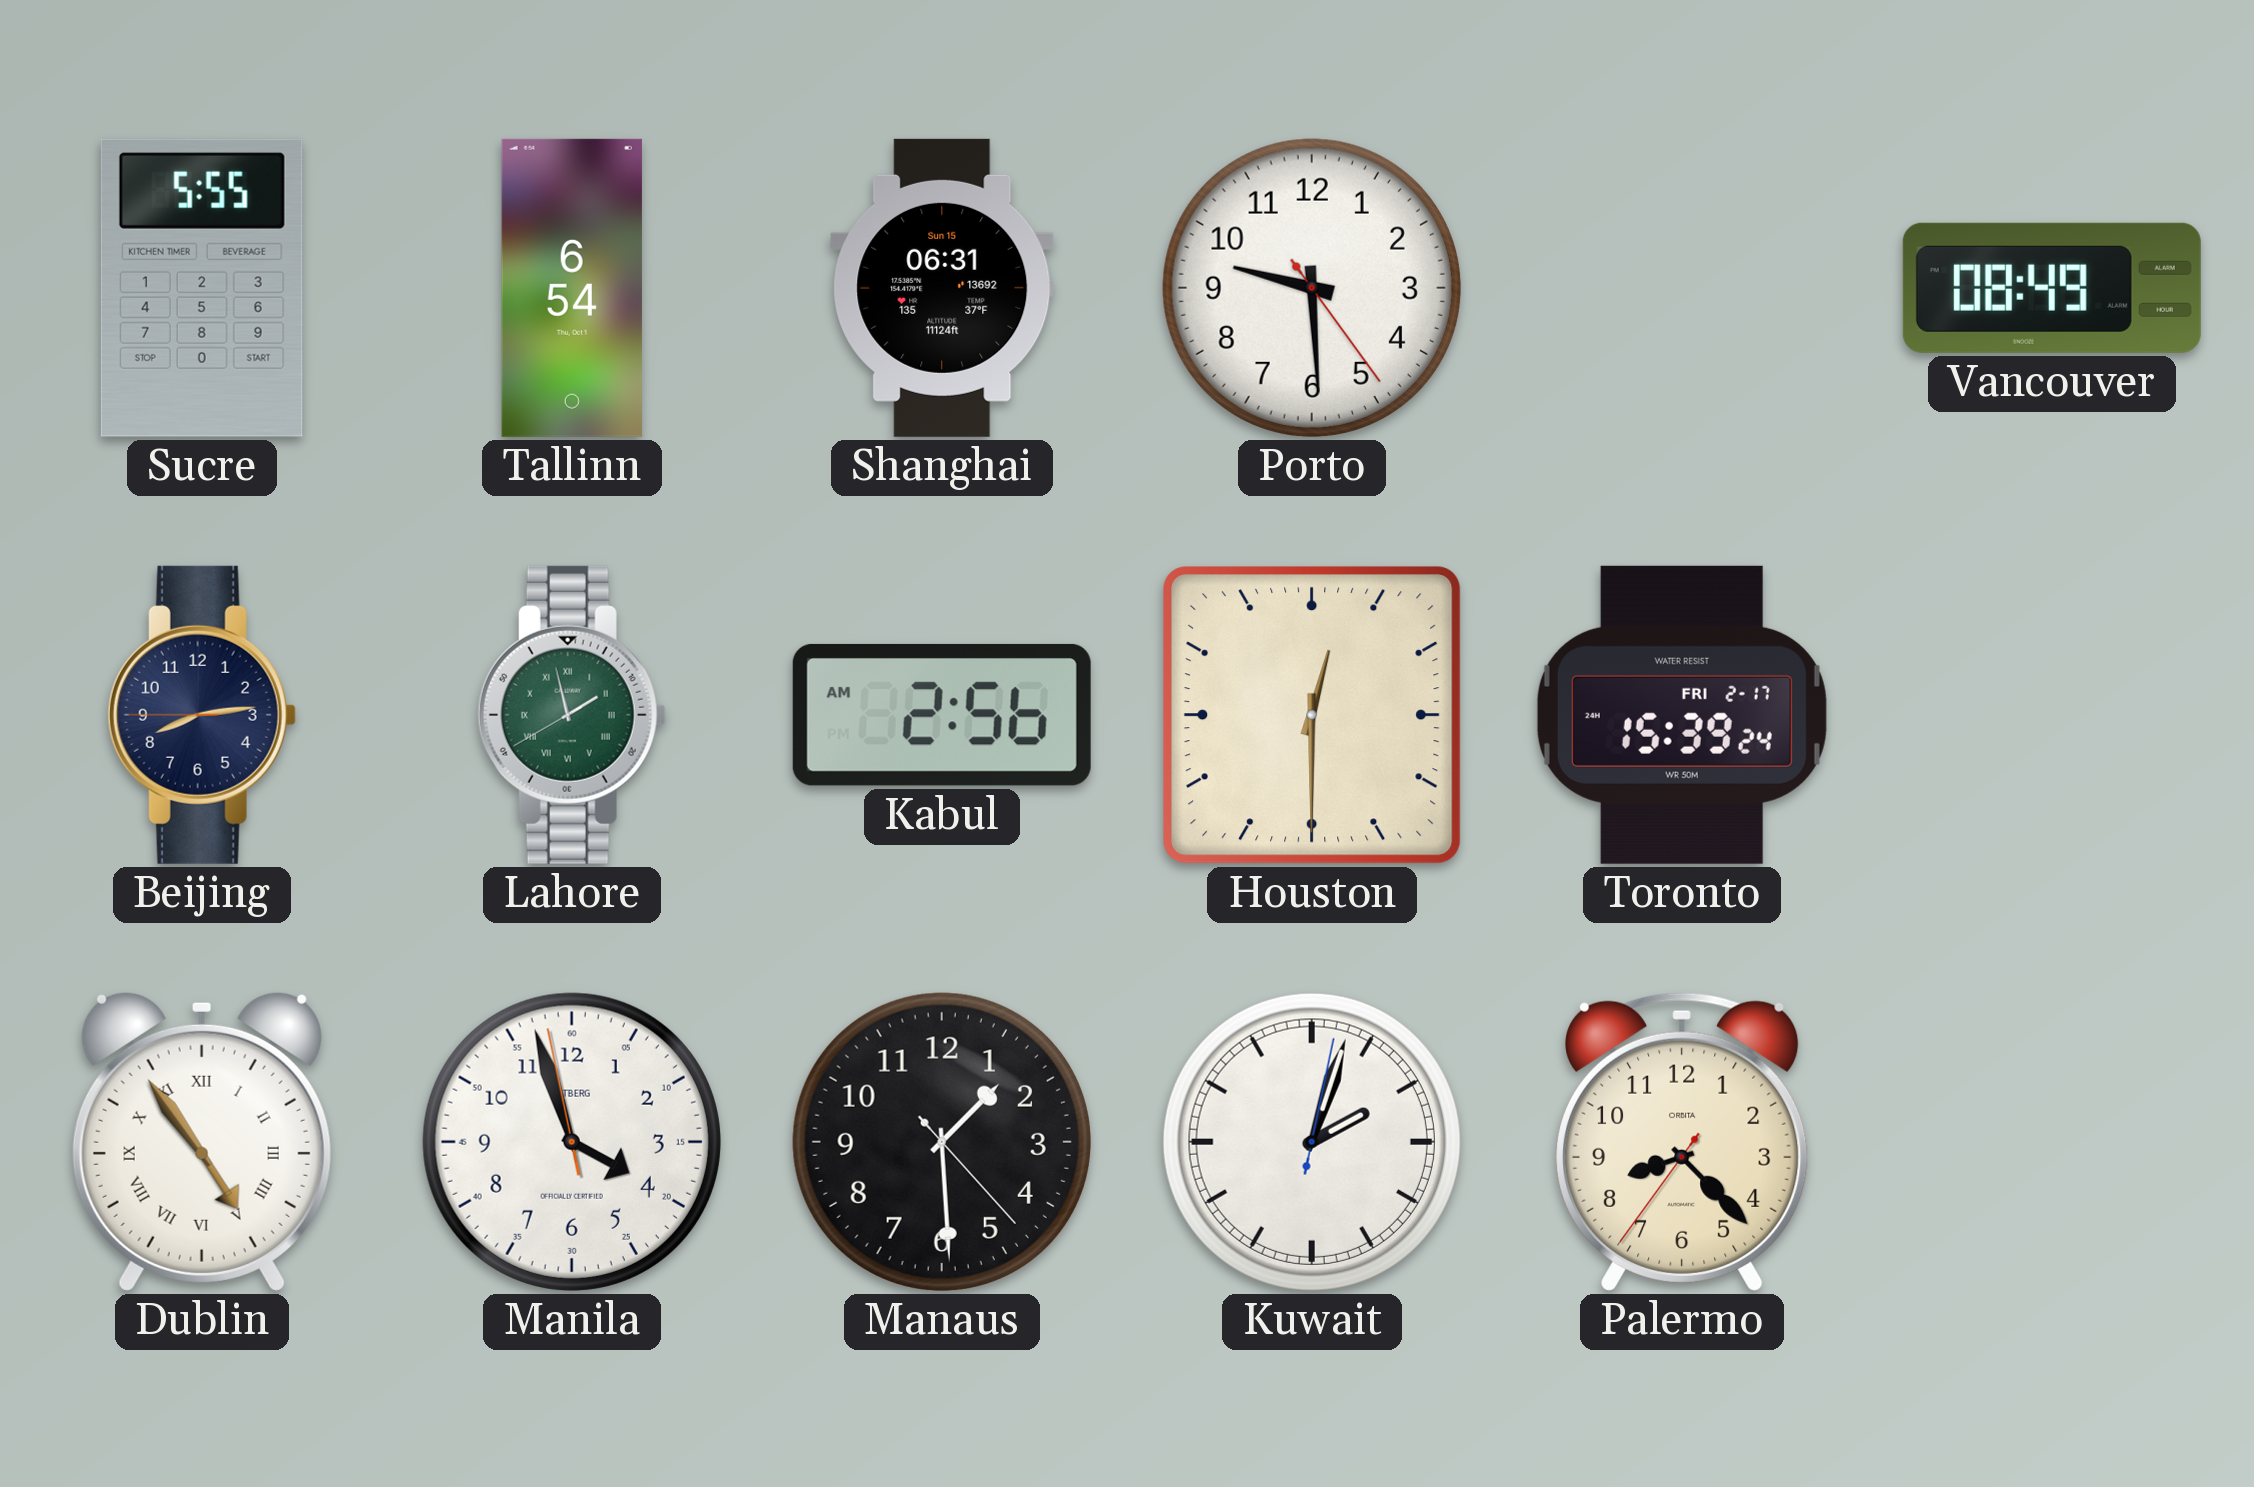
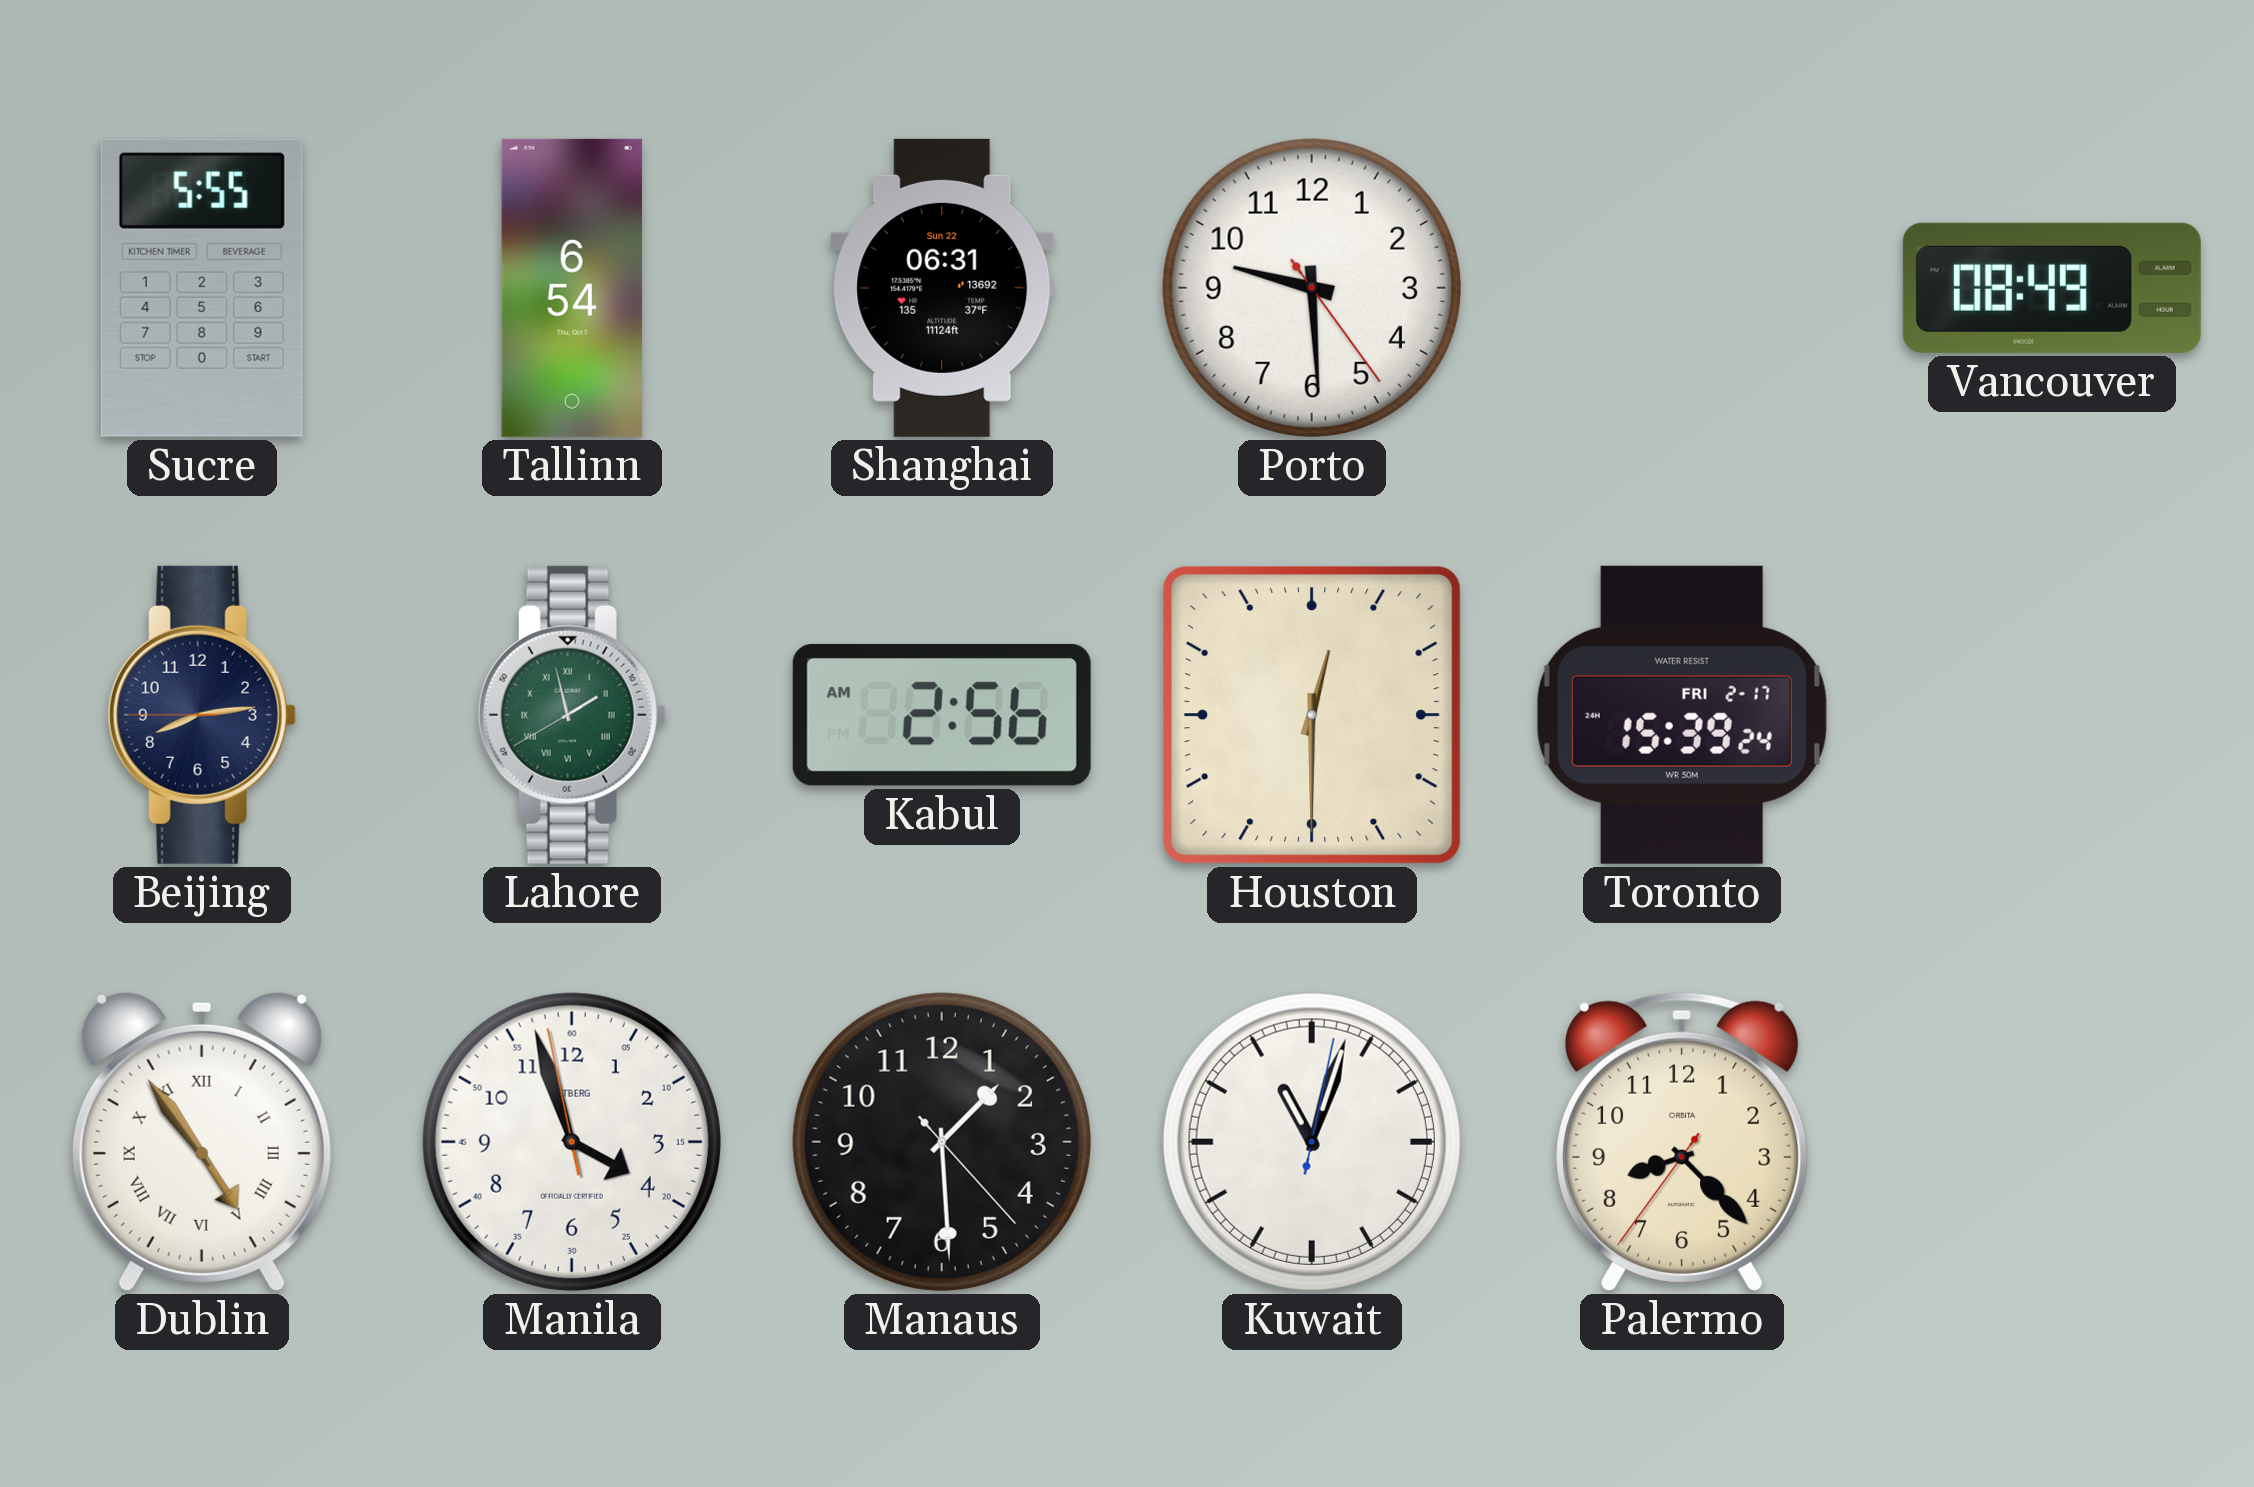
Shanghai date: Sun 15 -> Sun 22
Kuwait: 2:03 -> 11:03
